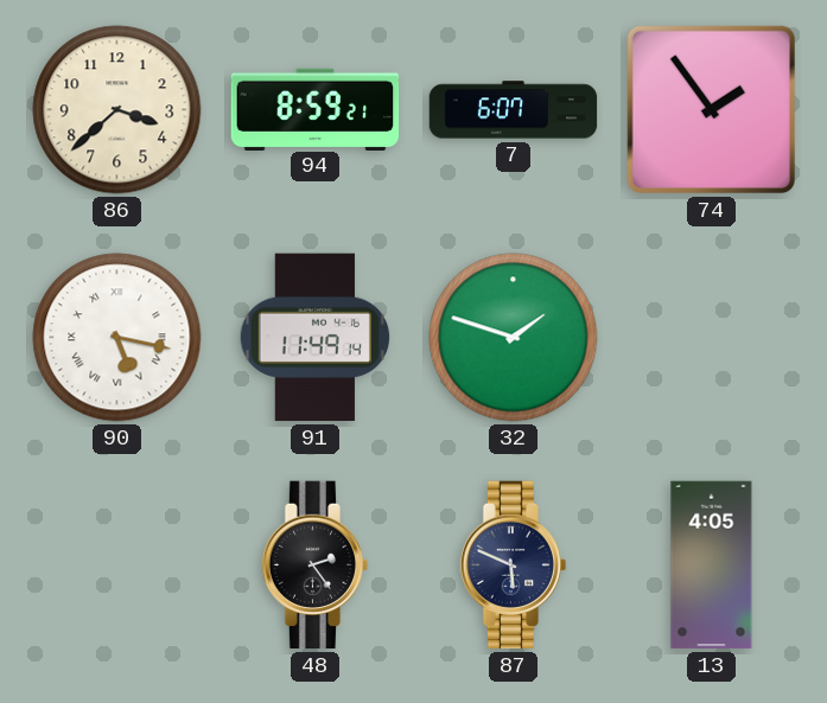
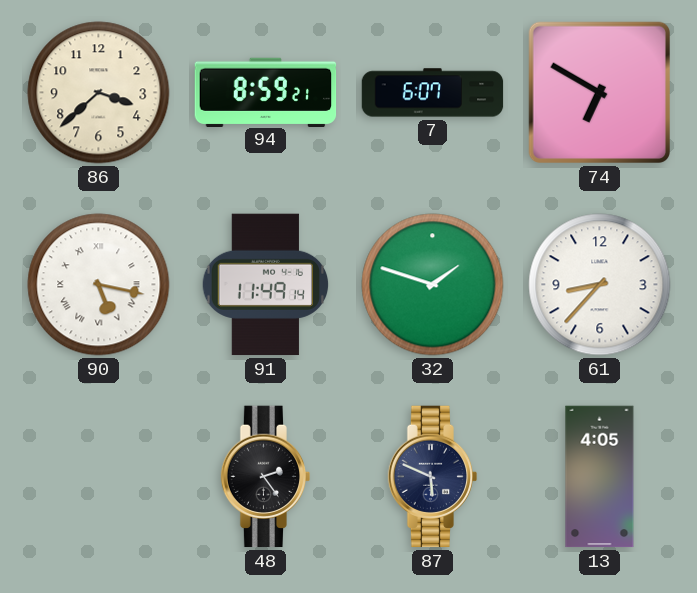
74: 1:54 -> 6:50
61: none -> 8:37
